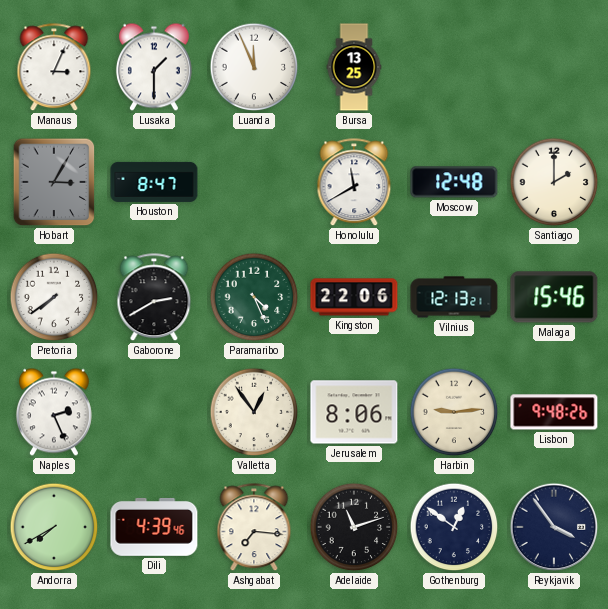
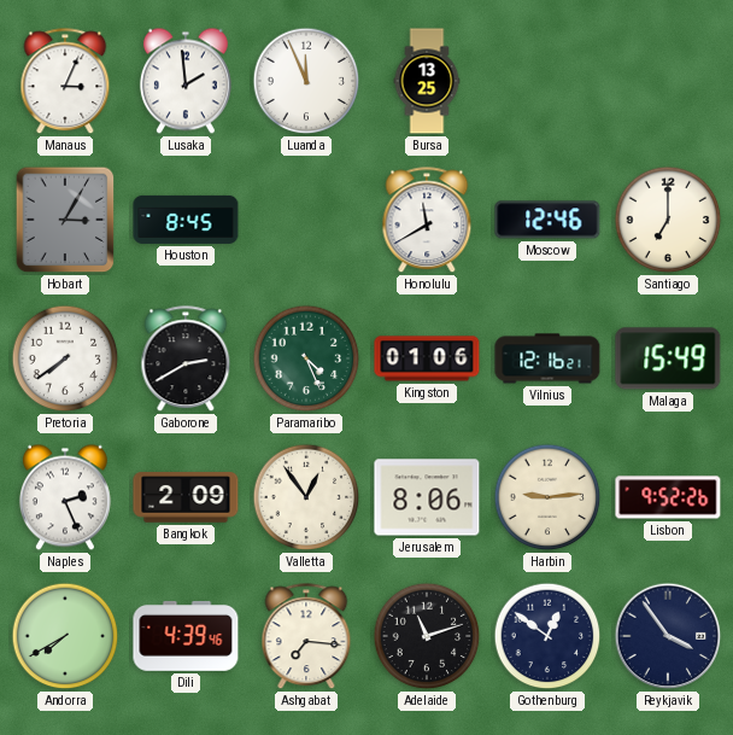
Lusaka: 1:30 -> 1:59
Houston: 8:47 -> 8:45
Moscow: 12:48 -> 12:46
Santiago: 2:00 -> 7:00
Kingston: 22:06 -> 01:06
Vilnius: 12:13 -> 12:16
Malaga: 15:46 -> 15:49
Bangkok: none -> 2:09
Lisbon: 9:48 -> 9:52
